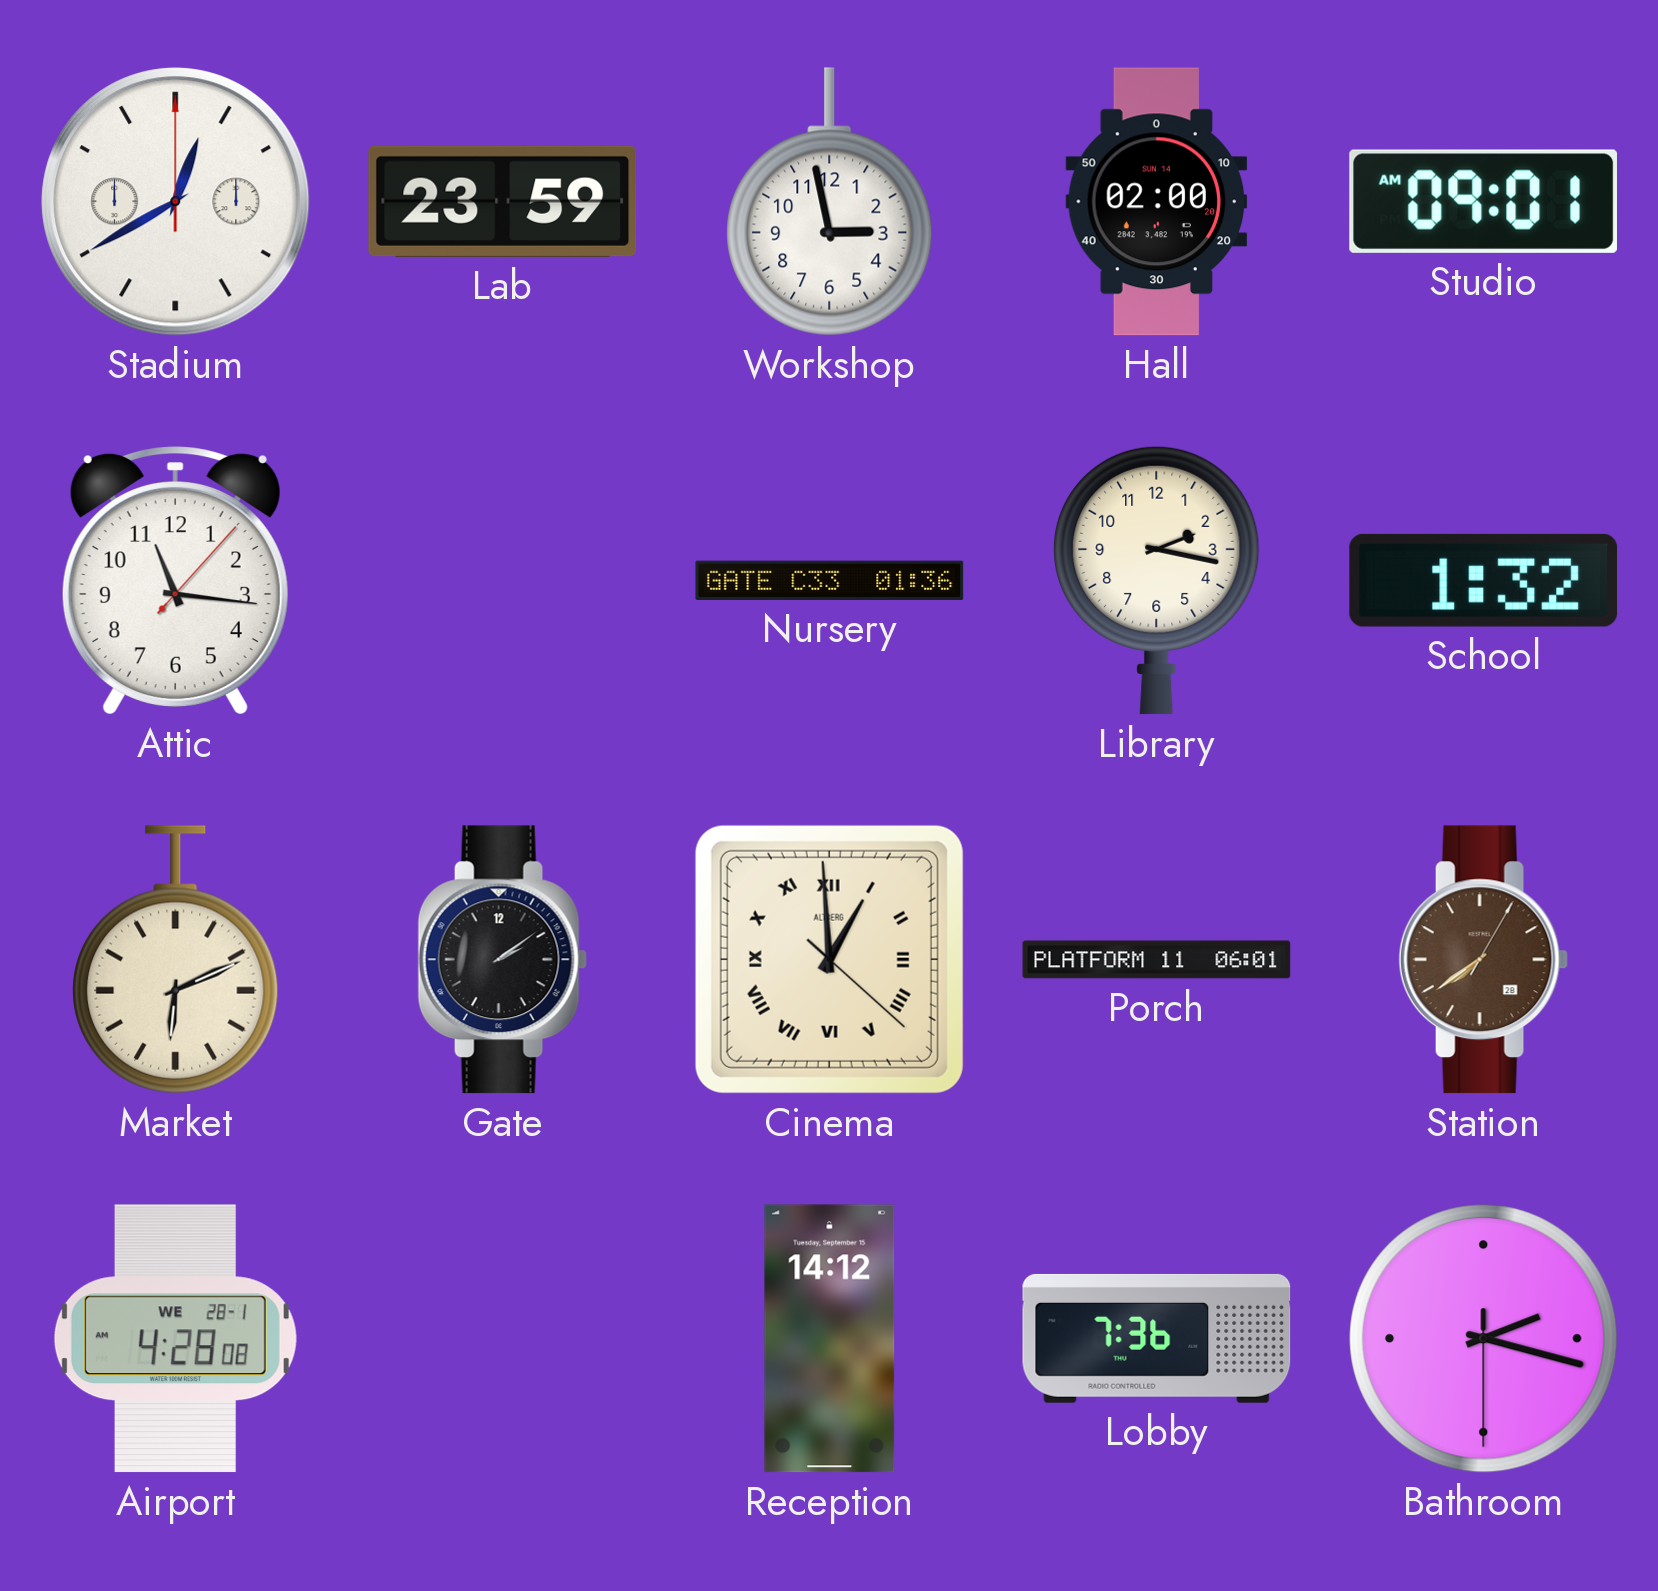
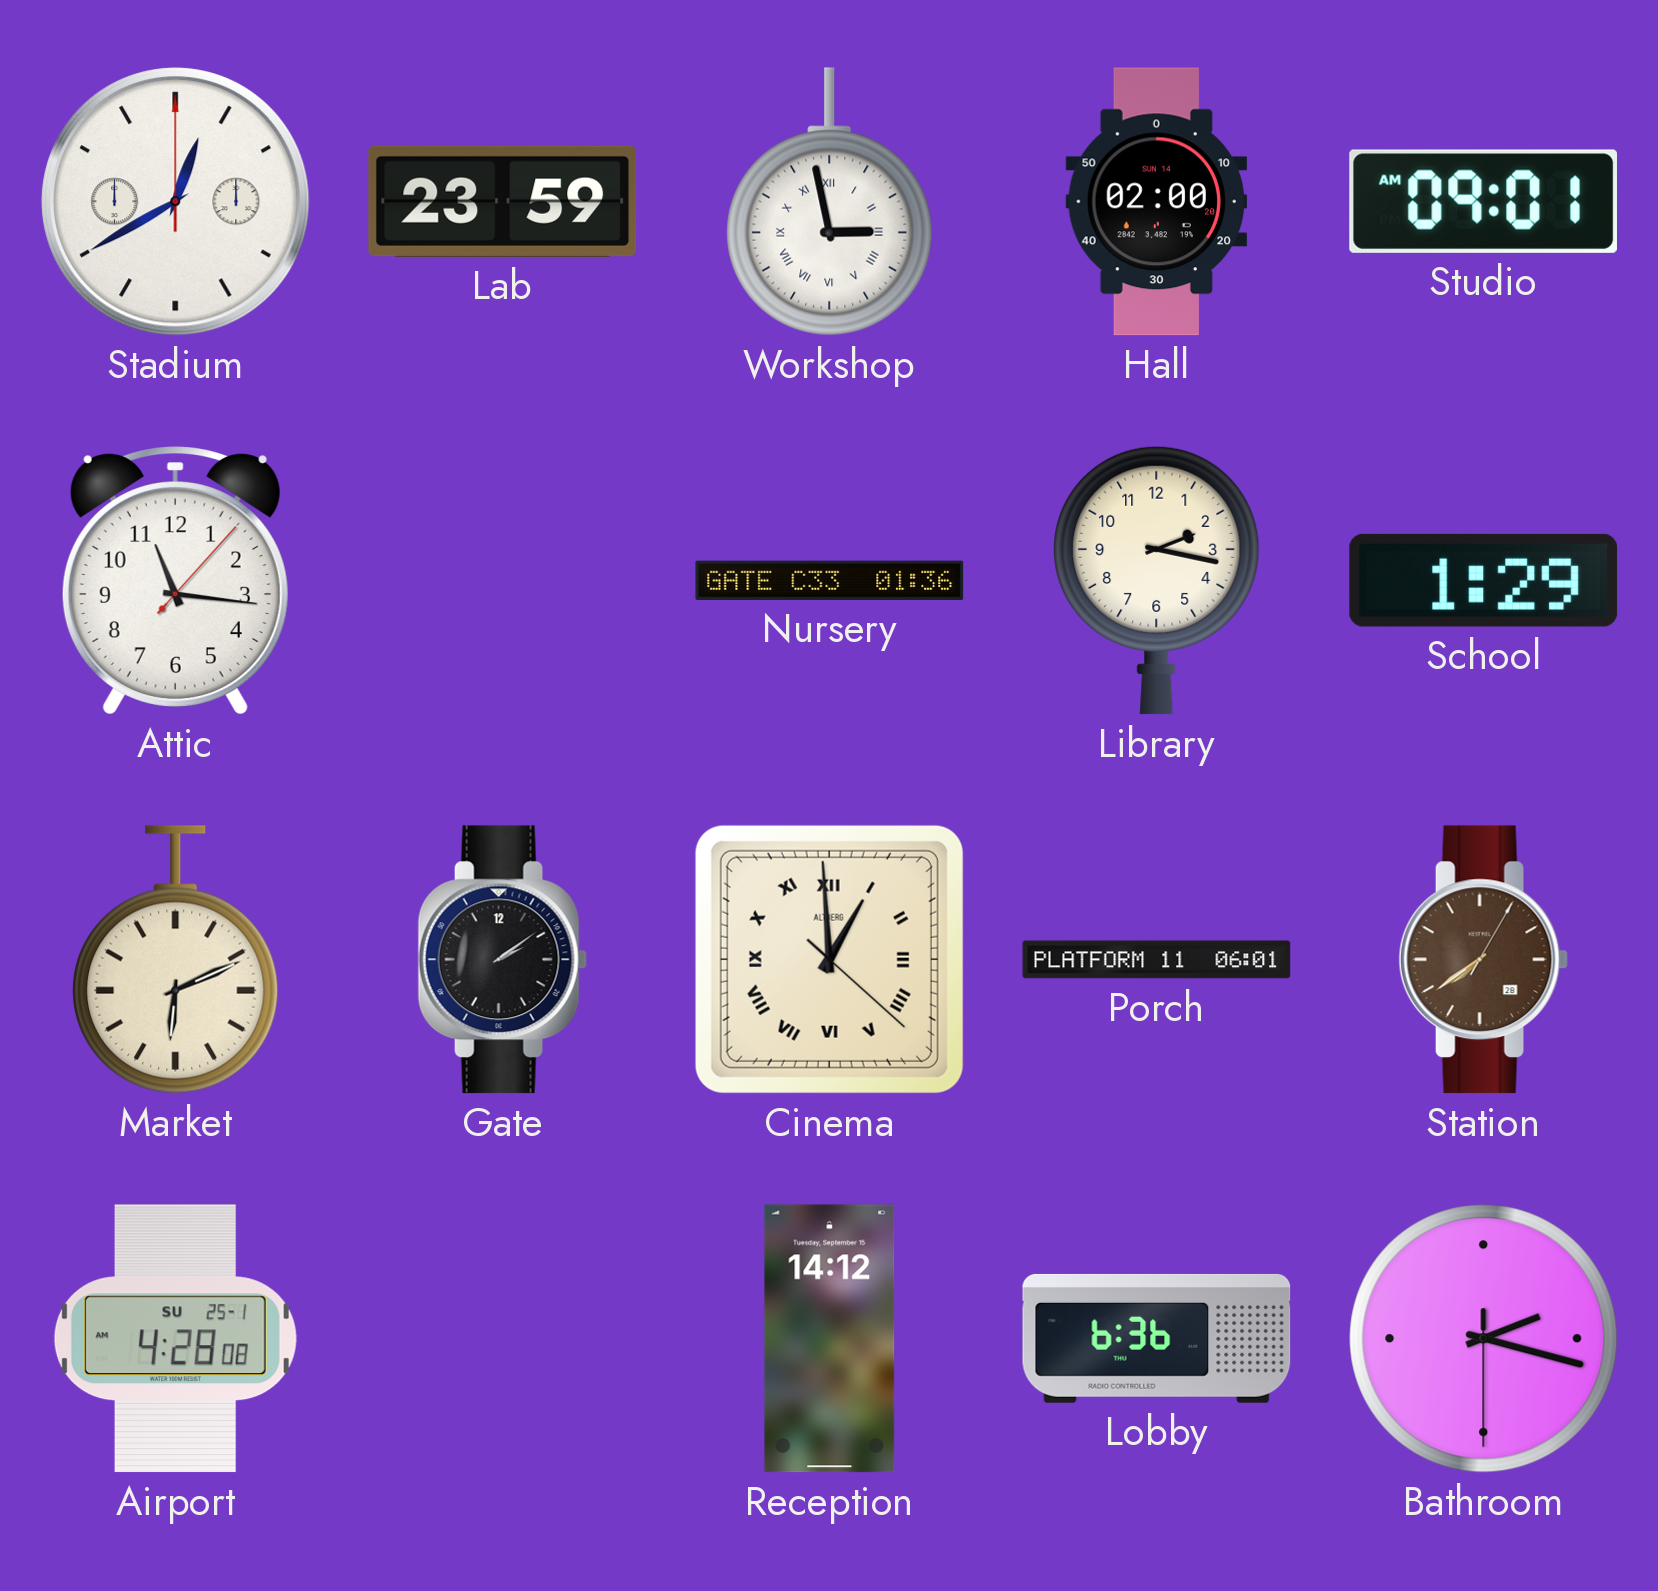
Workshop numerals: Arabic -> Roman
School: 1:32 -> 1:29
Airport date: WE 28-1 -> SU 25-1
Lobby: 7:36 -> 6:36
